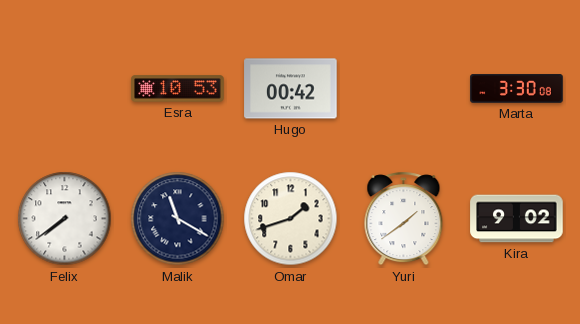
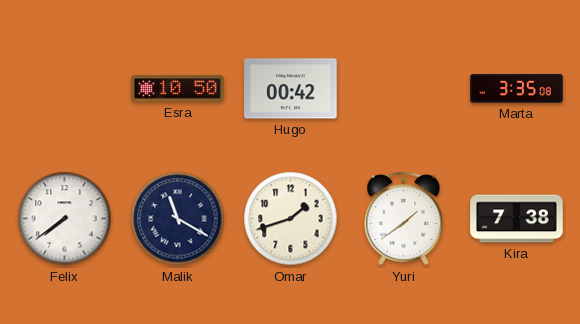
Esra: 10:53 -> 10:50
Marta: 3:30 -> 3:35
Kira: 9:02 -> 7:38
